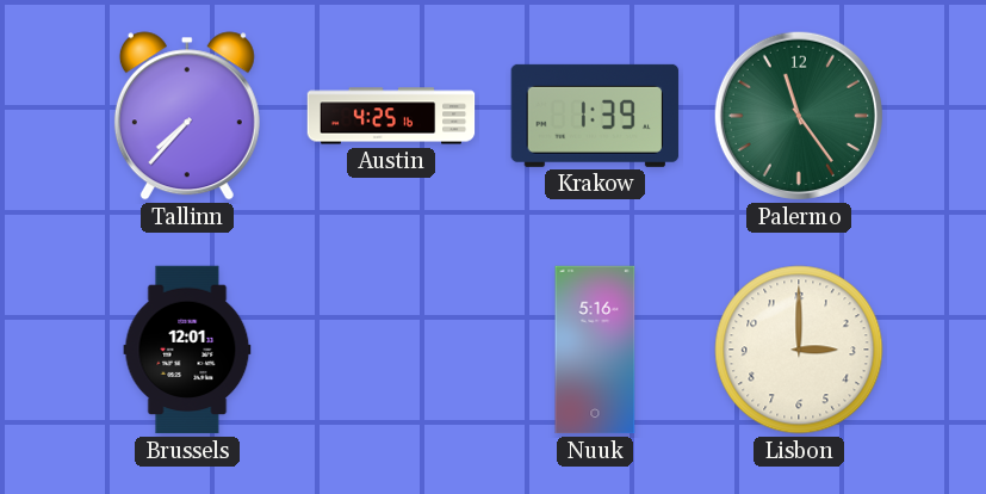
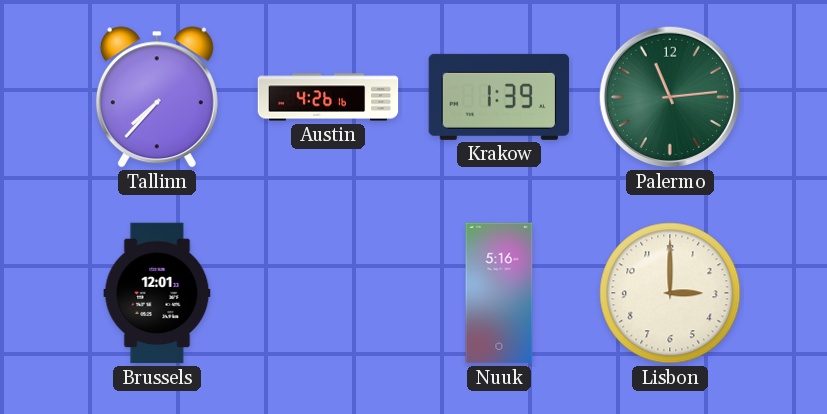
Austin: 4:25 -> 4:26
Palermo: 11:24 -> 11:14
